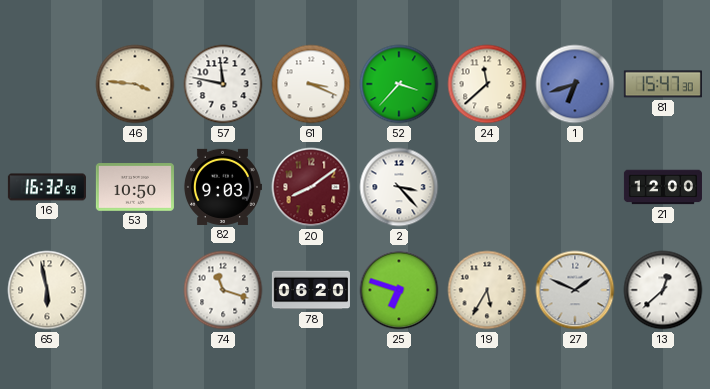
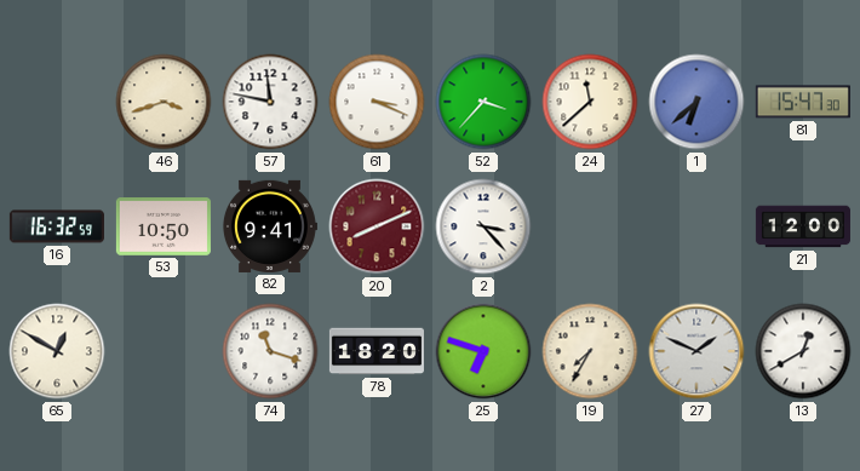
46: 3:46 -> 3:42
1: 6:42 -> 6:38
82: 9:03 -> 9:41
20: 8:09 -> 8:11
65: 5:58 -> 12:50
78: 06:20 -> 18:20
19: 5:35 -> 7:35
13: 12:38 -> 12:40
